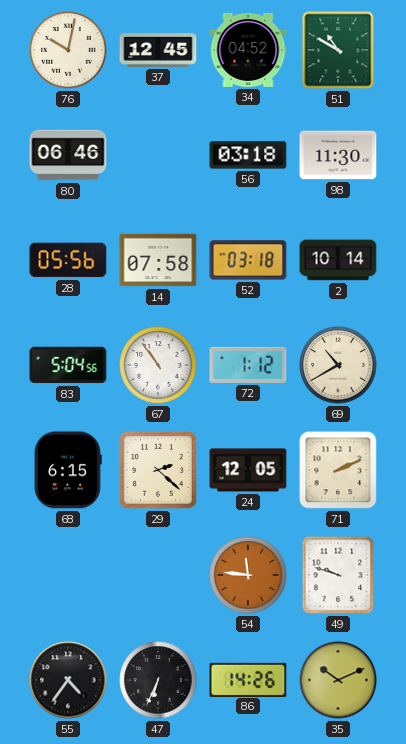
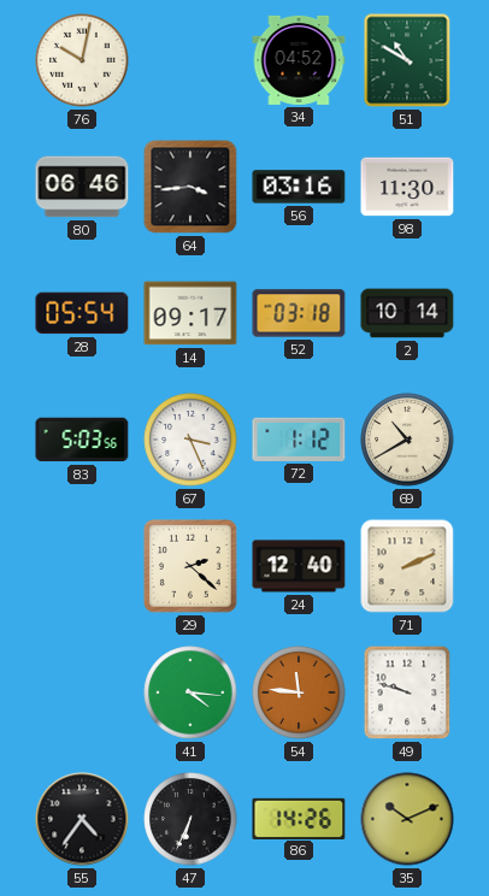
37: 12:45 -> none
64: none -> 3:44
56: 03:18 -> 03:16
28: 05:56 -> 05:54
14: 07:58 -> 09:17
83: 5:04 -> 5:03
67: 10:54 -> 3:26
68: 6:15 -> none
24: 12:05 -> 12:40
41: none -> 4:16
